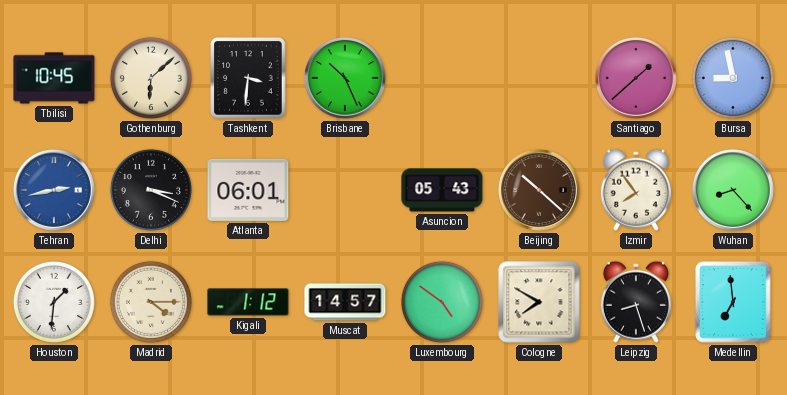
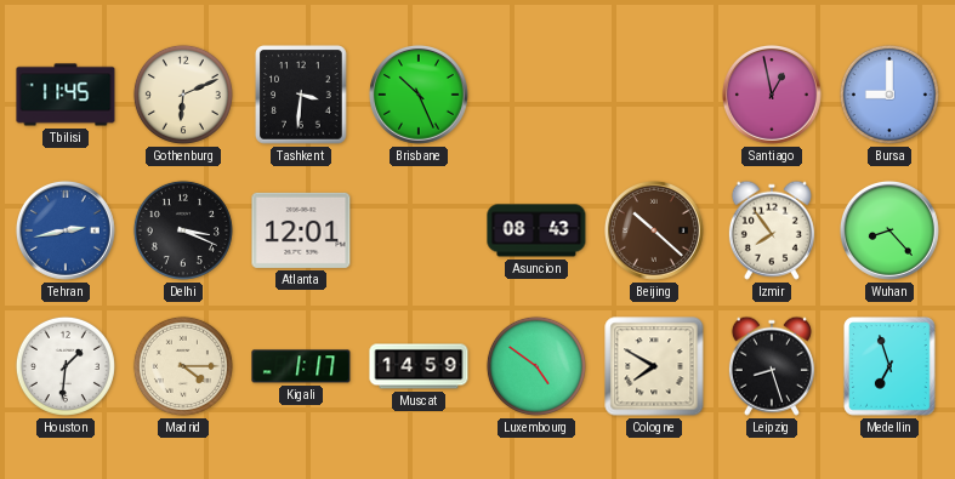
Tbilisi: 10:45 -> 11:45
Gothenburg: 6:08 -> 6:11
Santiago: 1:38 -> 12:58
Bursa: 8:58 -> 9:00
Atlanta: 06:01 -> 12:01
Asuncion: 05:43 -> 08:43
Kigali: 1:12 -> 1:17
Muscat: 14:57 -> 14:59
Medellin: 6:59 -> 6:57
